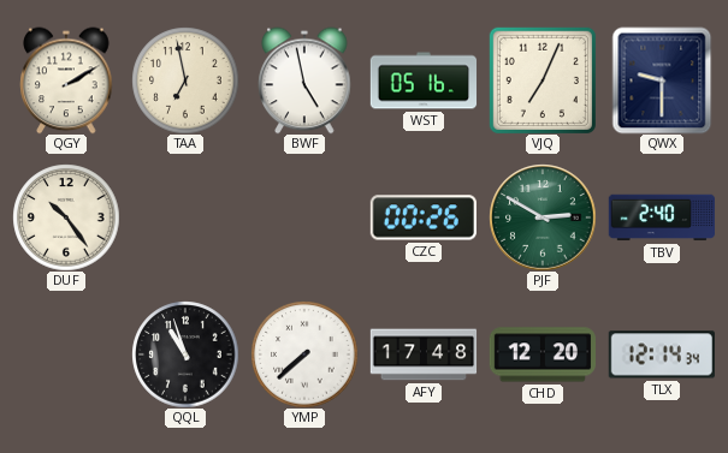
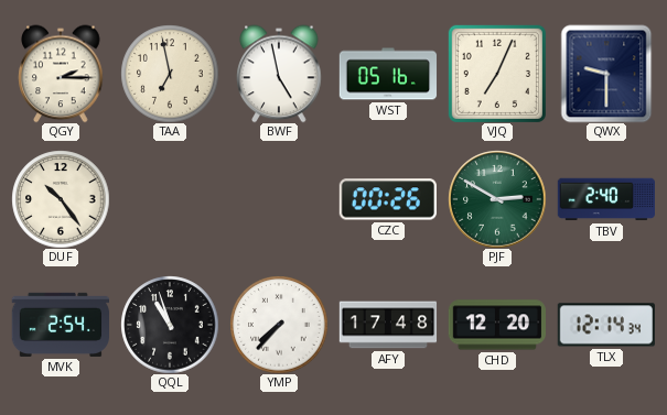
QGY: 2:10 -> 2:15
MVK: none -> 2:54
YMP: 7:38 -> 7:37
